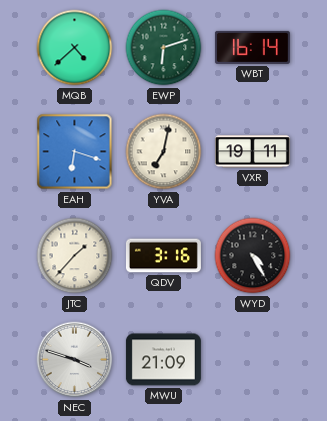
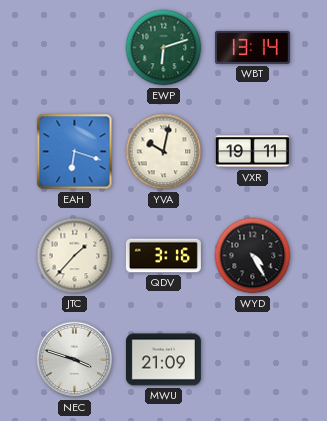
MQB: 4:38 -> none
WBT: 16:14 -> 13:14
YVA: 7:02 -> 10:02
